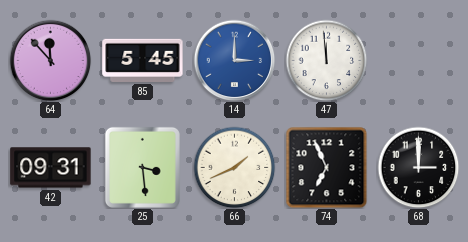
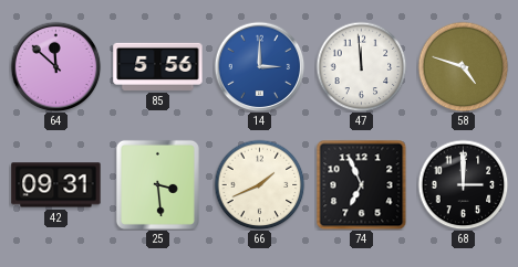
64: 11:53 -> 11:52
85: 5:45 -> 5:56
58: none -> 4:48
